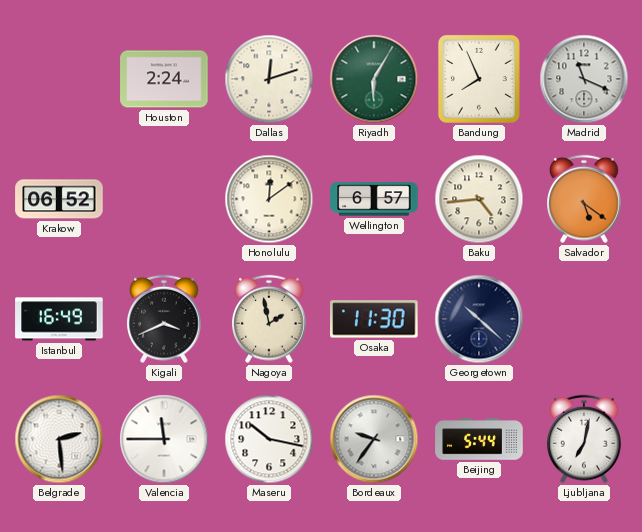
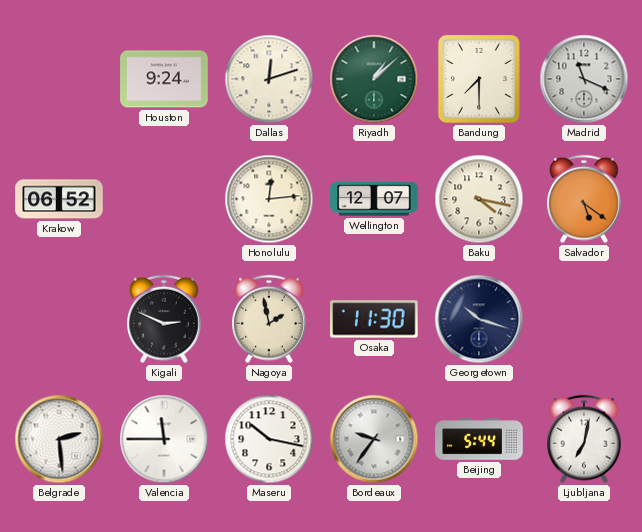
Houston: 2:24 -> 9:24
Riyadh: 6:05 -> 1:08
Bandung: 7:56 -> 7:30
Honolulu: 12:09 -> 12:14
Wellington: 6:57 -> 12:07
Baku: 4:44 -> 4:17
Istanbul: 16:49 -> none
Kigali: 3:41 -> 2:49
Georgetown: 10:22 -> 10:18
